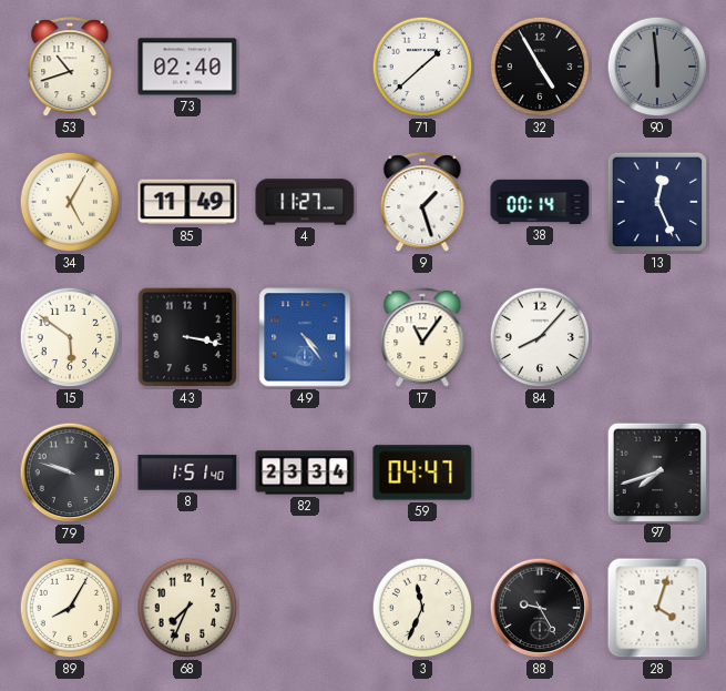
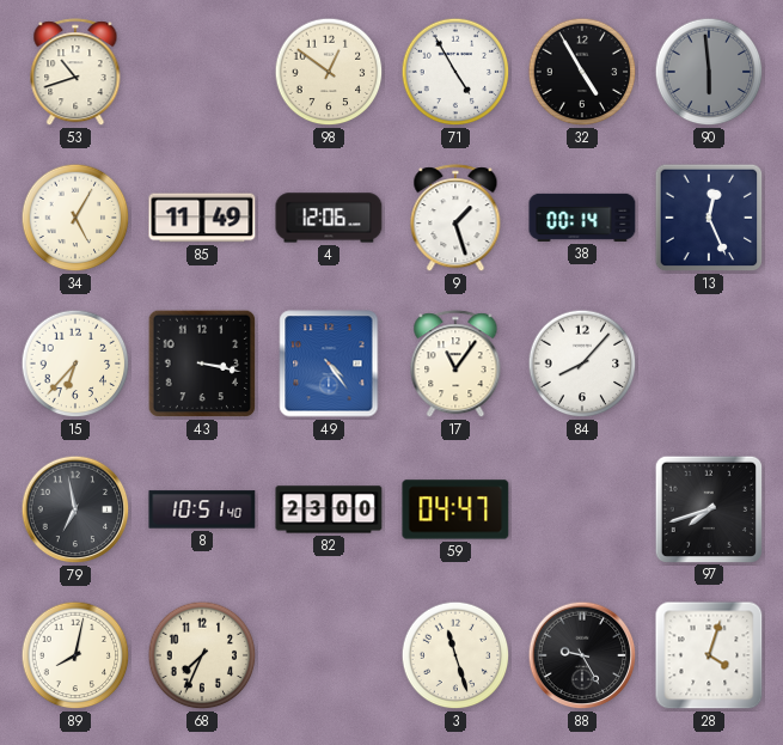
73: 02:40 -> none
98: none -> 12:51
71: 1:38 -> 4:55
4: 11:27 -> 12:06
15: 5:51 -> 6:37
79: 9:48 -> 6:58
8: 1:51 -> 10:51
82: 23:34 -> 23:00
89: 8:05 -> 8:02
3: 11:34 -> 11:27
